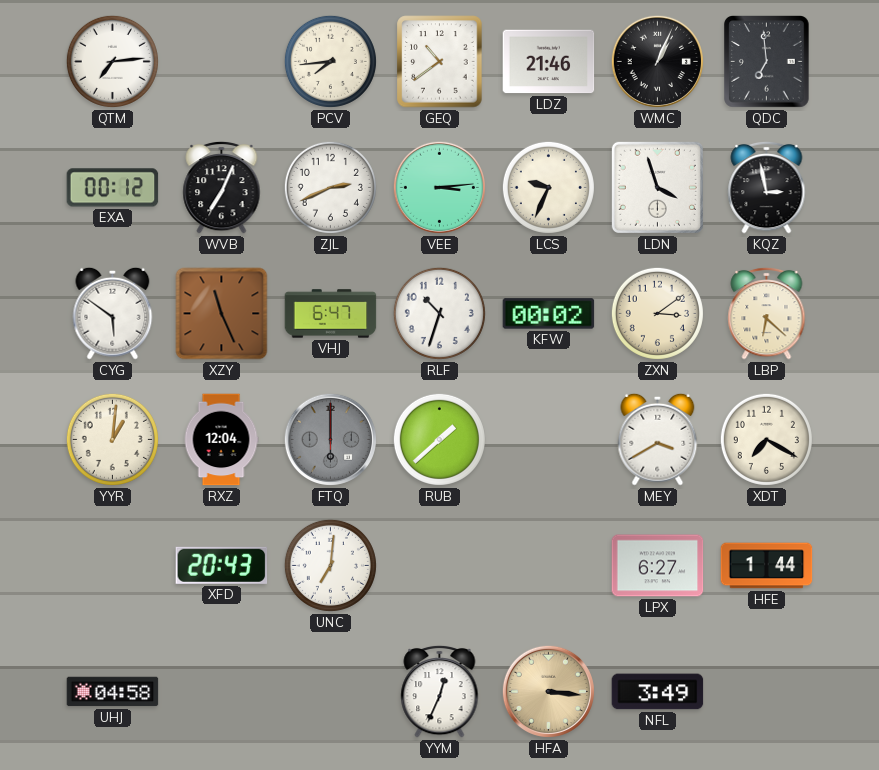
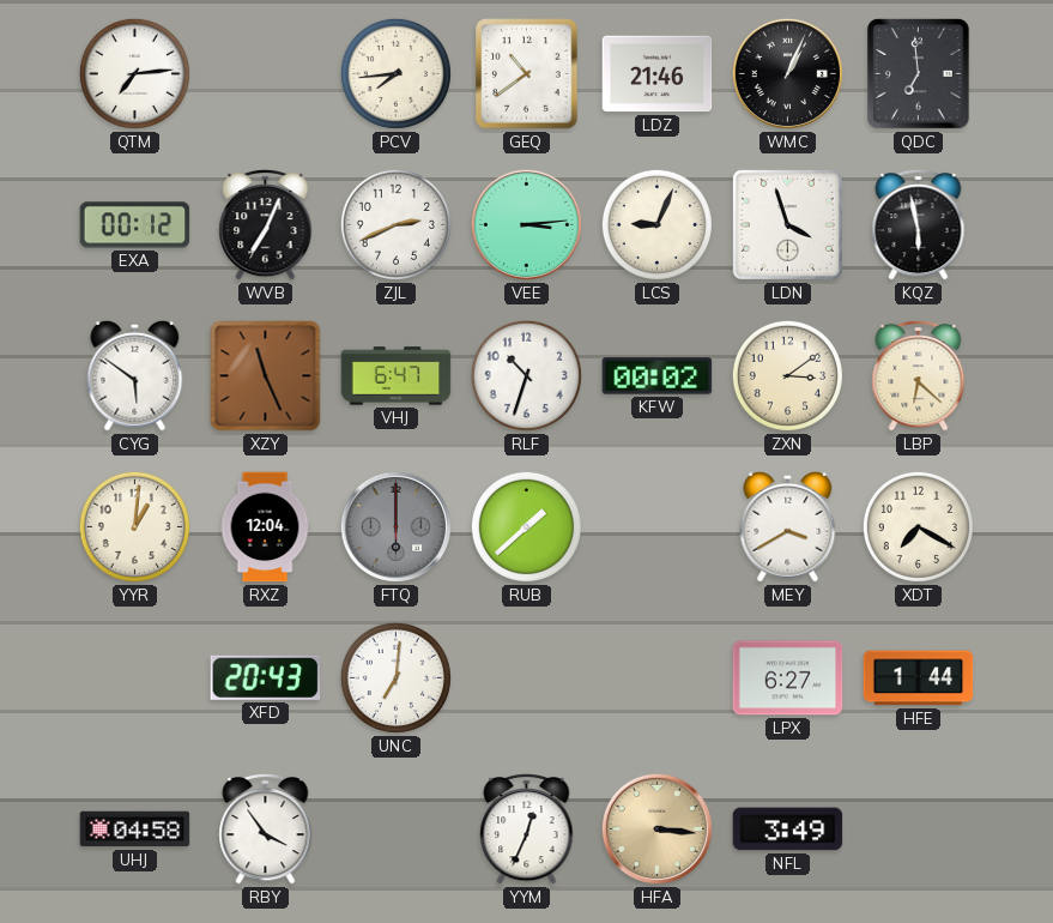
LCS: 9:34 -> 9:04
KQZ: 2:58 -> 5:58
RBY: none -> 3:54
